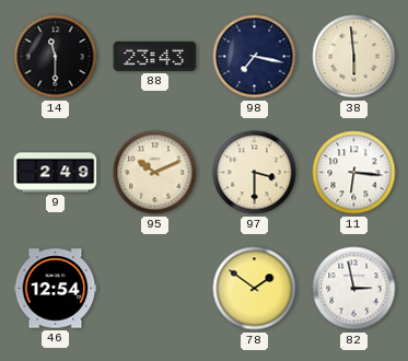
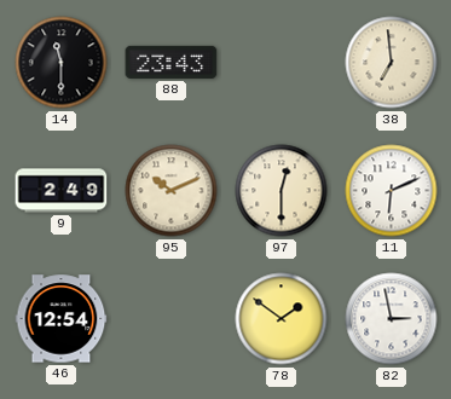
98: 7:17 -> none
38: 5:59 -> 6:59
97: 3:30 -> 12:30
11: 6:16 -> 6:11
